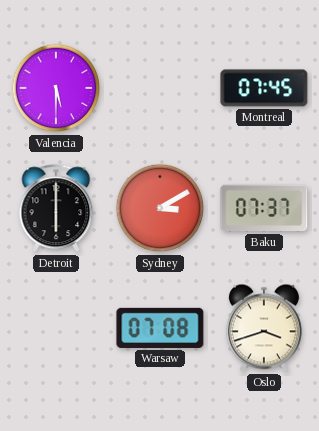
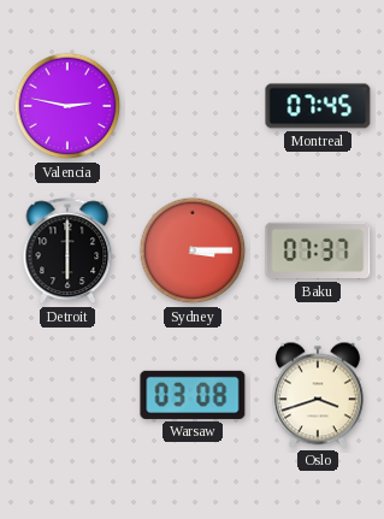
Valencia: 5:30 -> 2:47
Sydney: 3:10 -> 3:15
Warsaw: 07:08 -> 03:08
